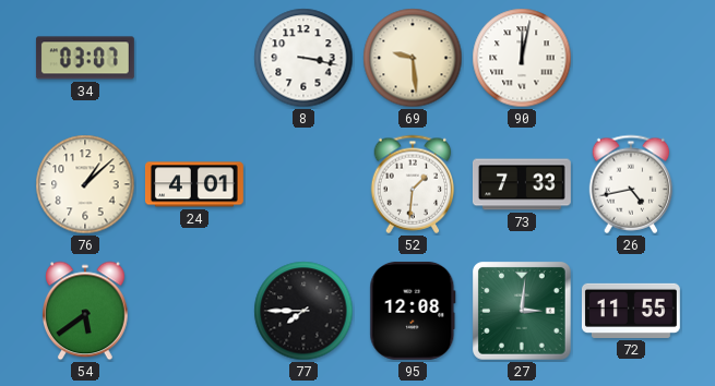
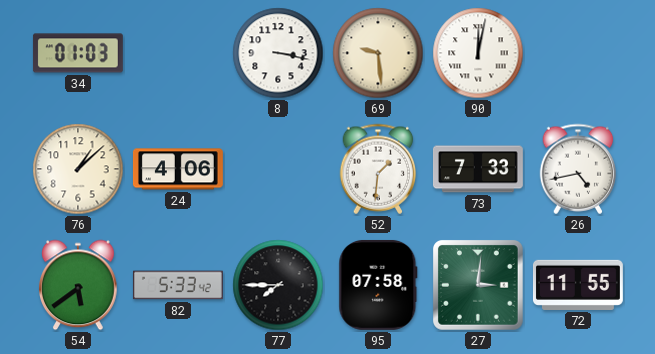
34: 03:07 -> 01:03
24: 4:01 -> 4:06
82: none -> 5:33
95: 12:08 -> 07:58
